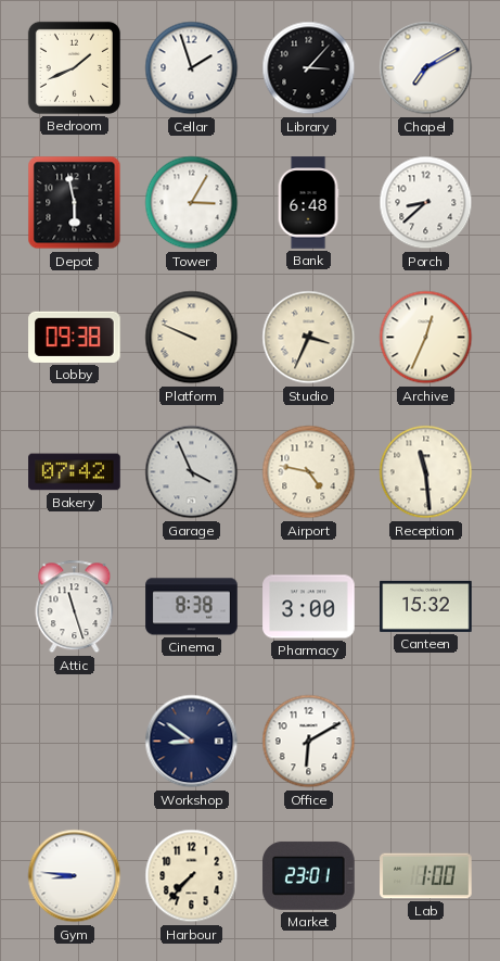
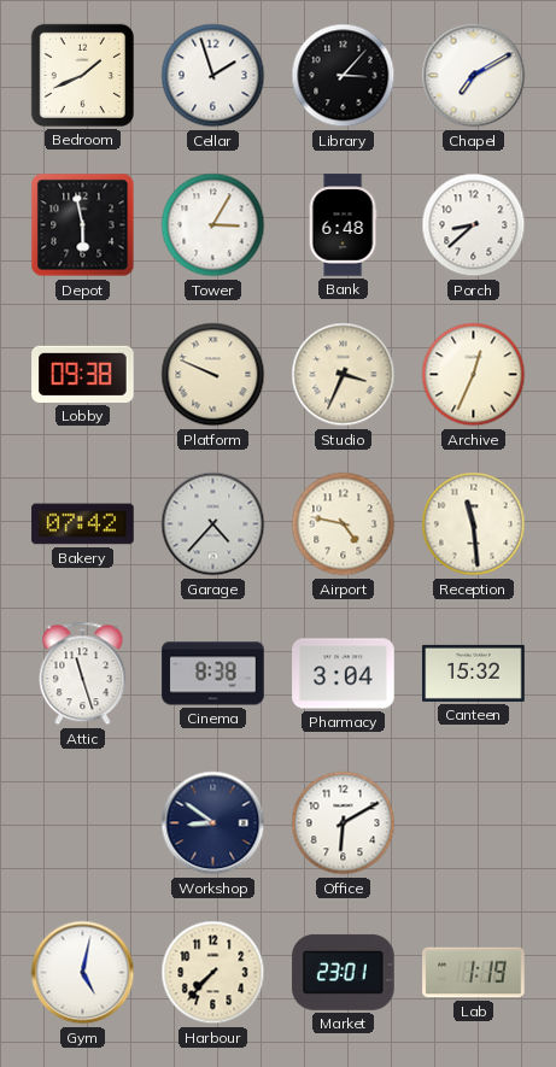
Garage: 3:56 -> 4:37
Pharmacy: 3:00 -> 3:04
Gym: 8:46 -> 5:02
Lab: 1:00 -> 1:19
